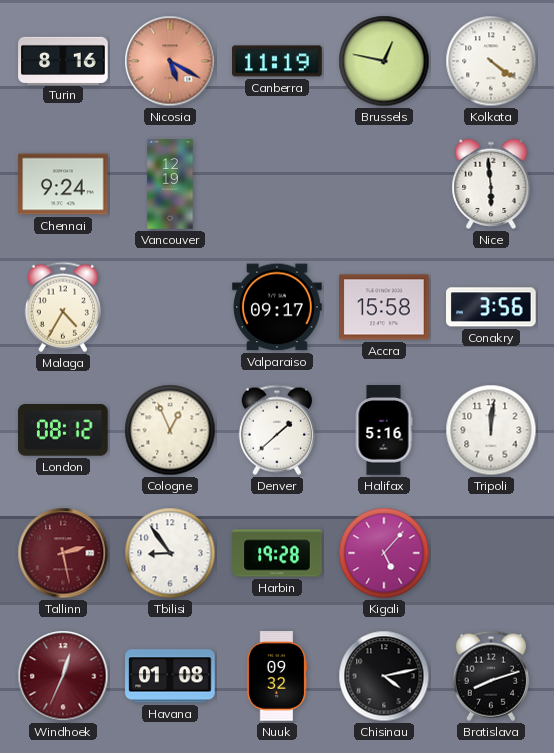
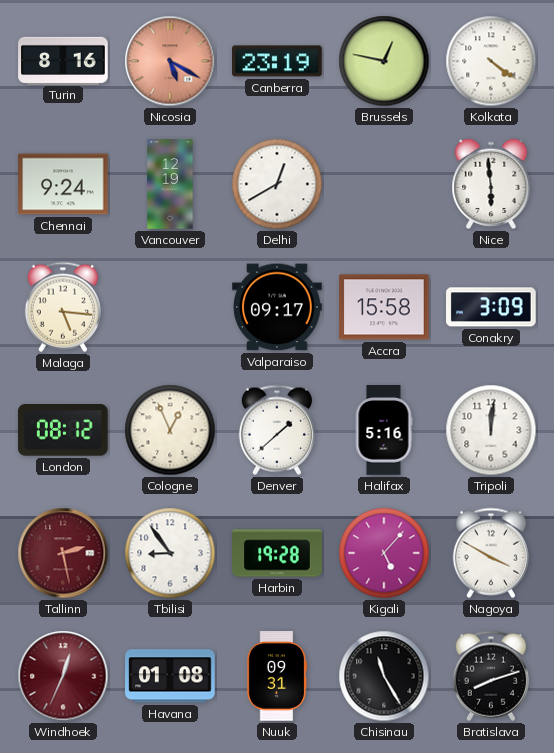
Canberra: 11:19 -> 23:19
Delhi: none -> 12:40
Malaga: 4:35 -> 5:16
Conakry: 3:56 -> 3:09
Nagoya: none -> 3:50
Nuuk: 09:32 -> 09:31
Chisinau: 4:13 -> 11:25
